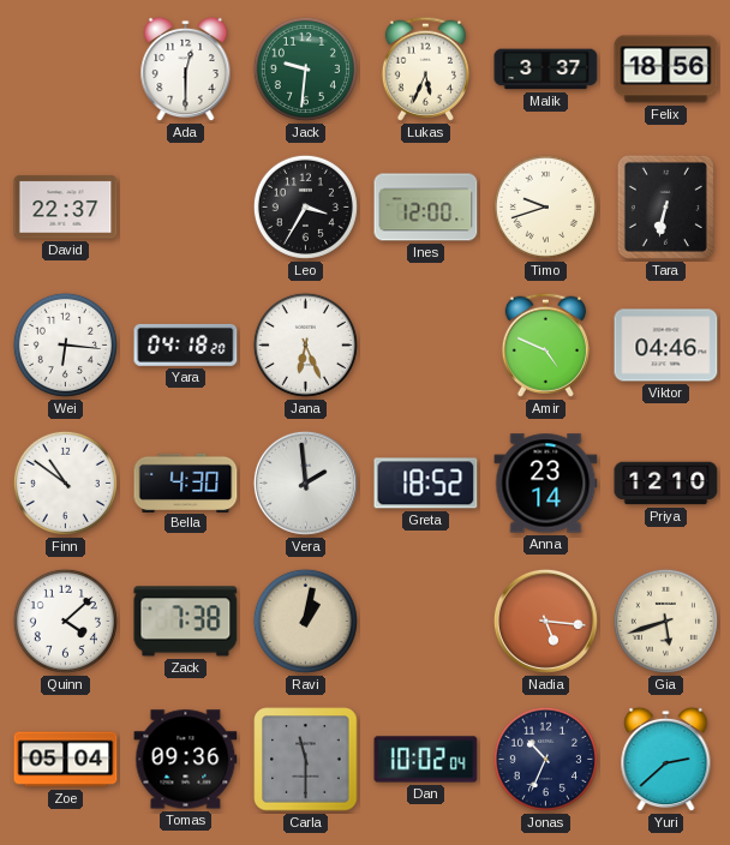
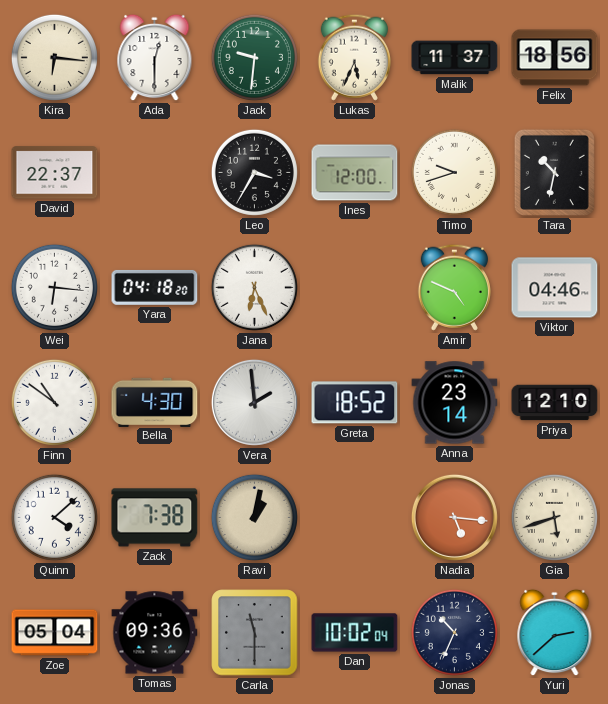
Kira: none -> 6:16
Malik: 3:37 -> 11:37
Tara: 6:32 -> 10:32
